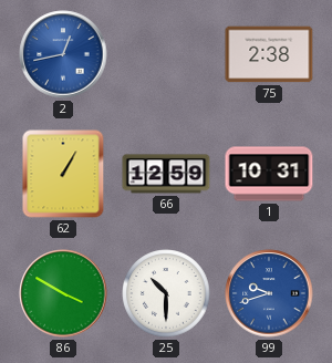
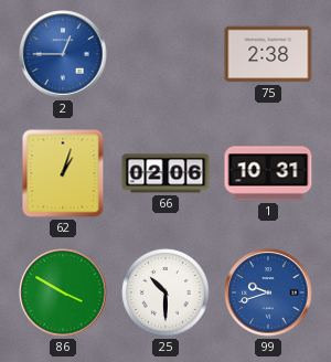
2: 12:43 -> 12:45
62: 1:05 -> 1:03
66: 12:59 -> 02:06
